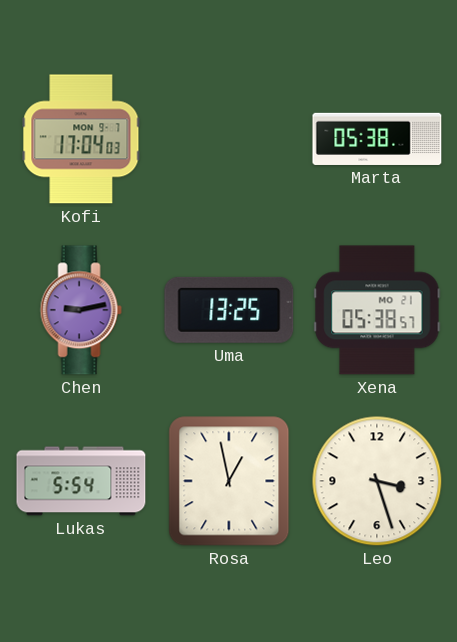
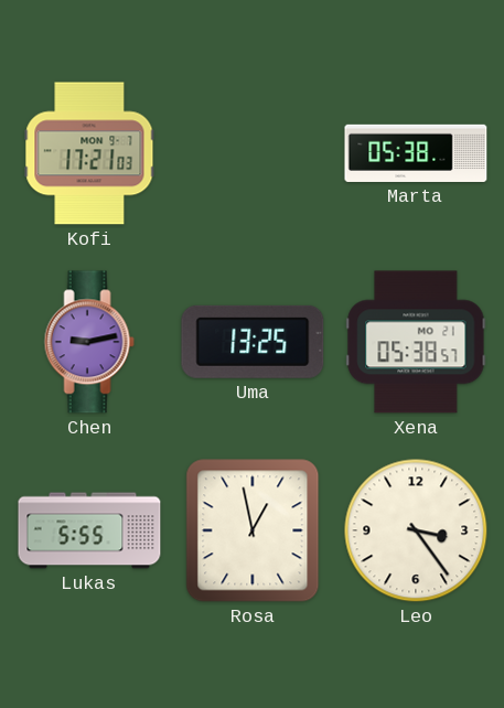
Kofi: 17:04 -> 17:21
Lukas: 5:54 -> 5:55
Leo: 3:27 -> 3:24
